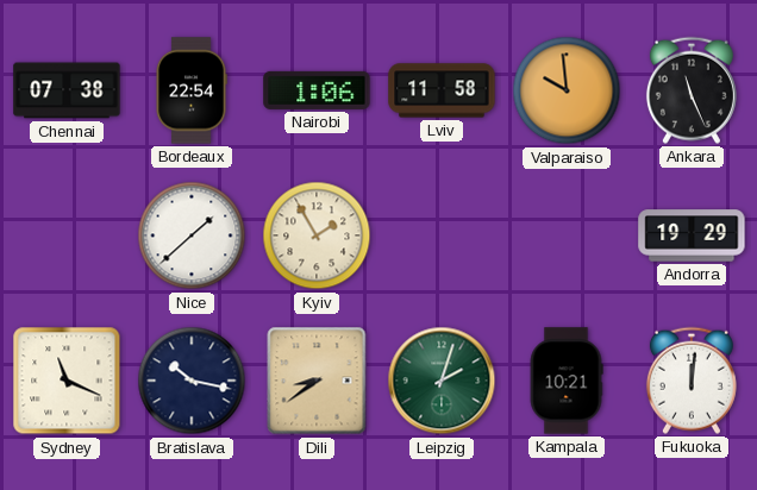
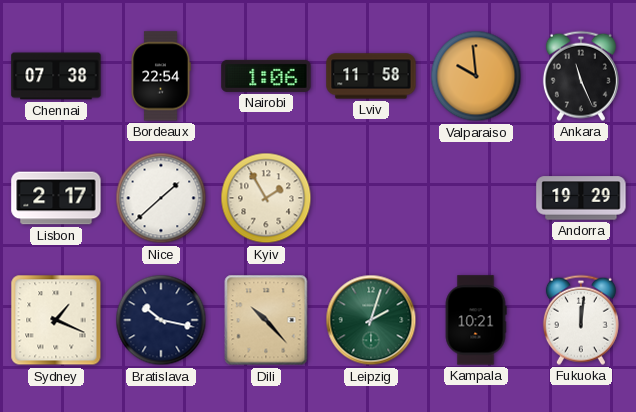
Lisbon: none -> 2:17
Sydney: 11:19 -> 1:19
Dili: 8:39 -> 10:23
